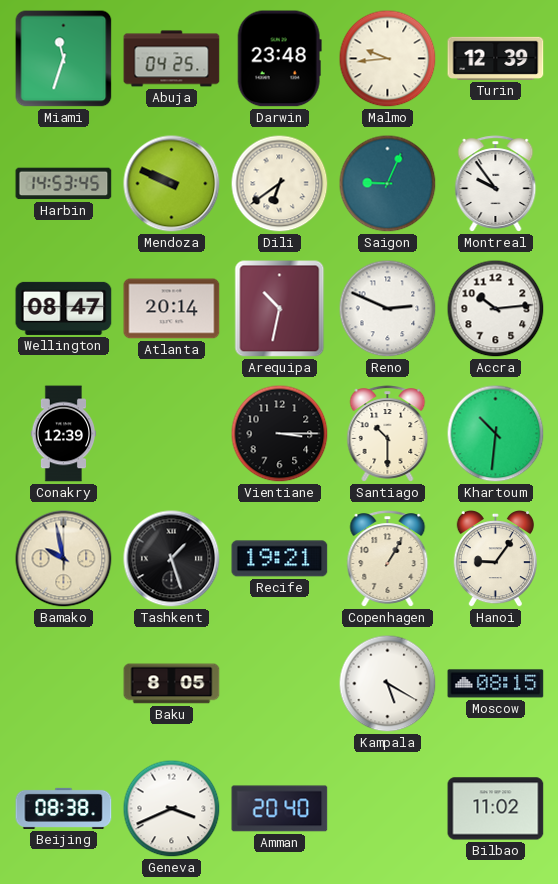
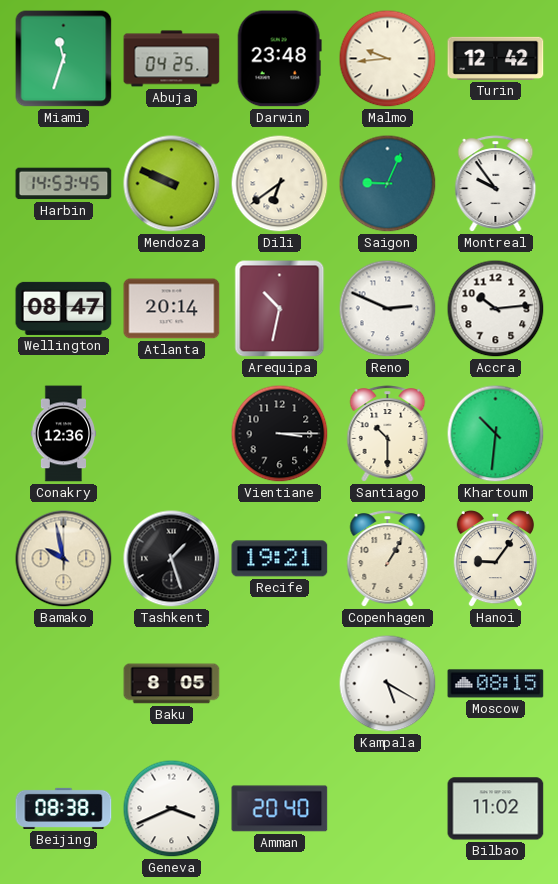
Turin: 12:39 -> 12:42
Conakry: 12:39 -> 12:36
